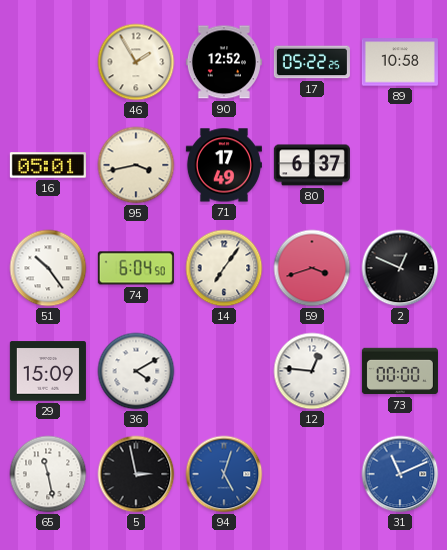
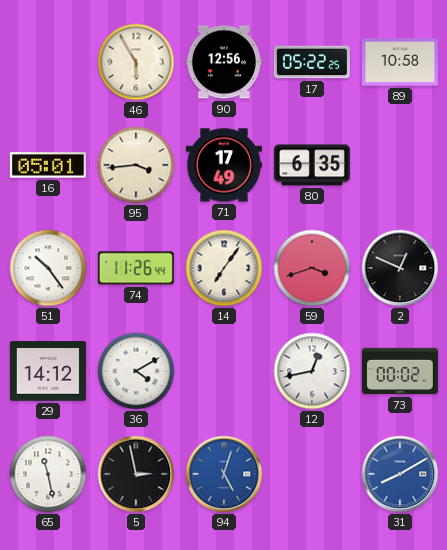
46: 1:55 -> 5:55
90: 12:52 -> 12:56
95: 3:43 -> 3:44
80: 6:37 -> 6:35
74: 6:04 -> 11:26
29: 15:09 -> 14:12
12: 12:46 -> 12:43
73: 00:00 -> 00:02
31: 11:11 -> 8:10
